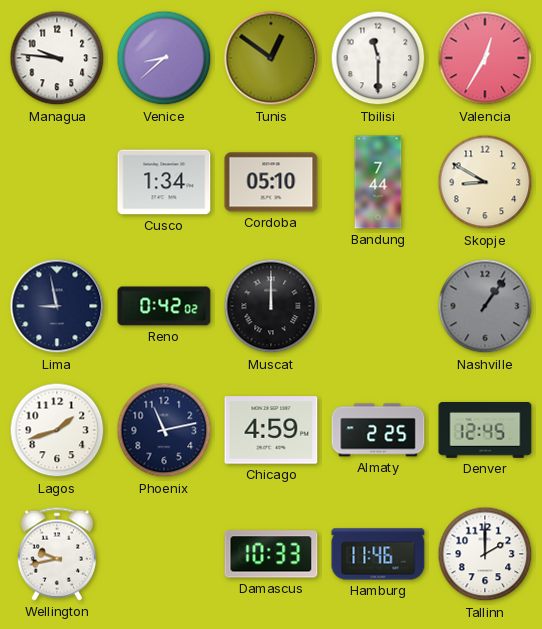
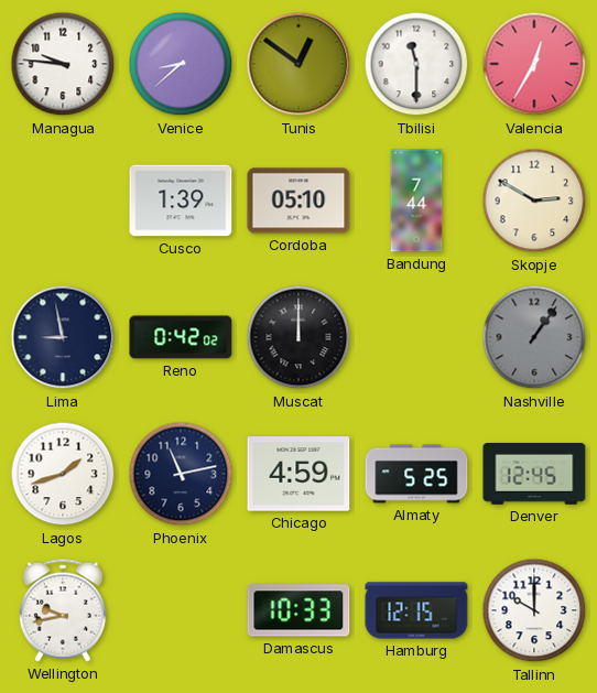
Cusco: 1:34 -> 1:39
Skopje: 8:50 -> 2:50
Almaty: 2:25 -> 5:25
Hamburg: 11:46 -> 12:15
Tallinn: 2:00 -> 10:00
